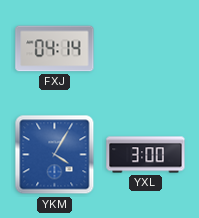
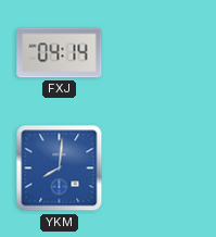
YKM: 4:05 -> 8:01
YXL: 3:00 -> none
